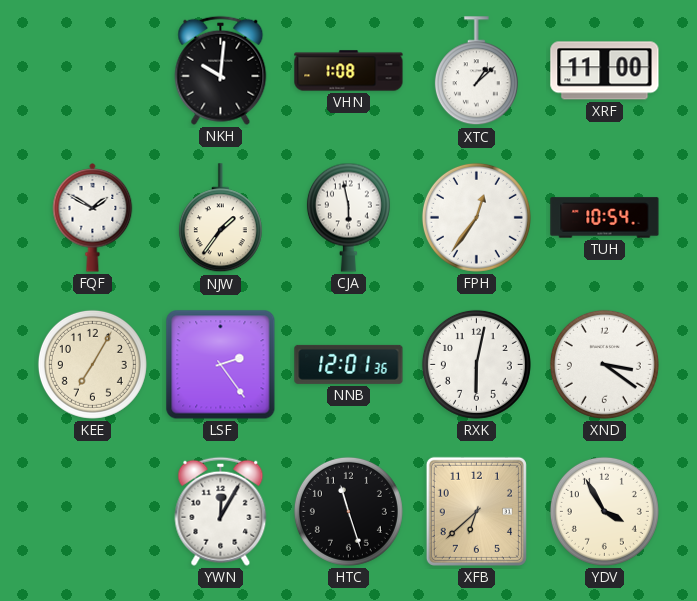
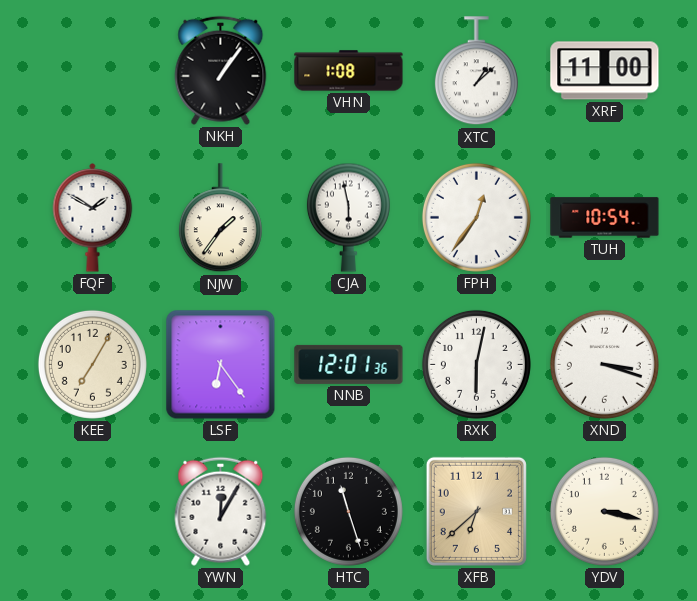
NKH: 10:01 -> 1:06
LSF: 2:24 -> 6:24
XND: 3:21 -> 3:18
YDV: 3:55 -> 3:17
